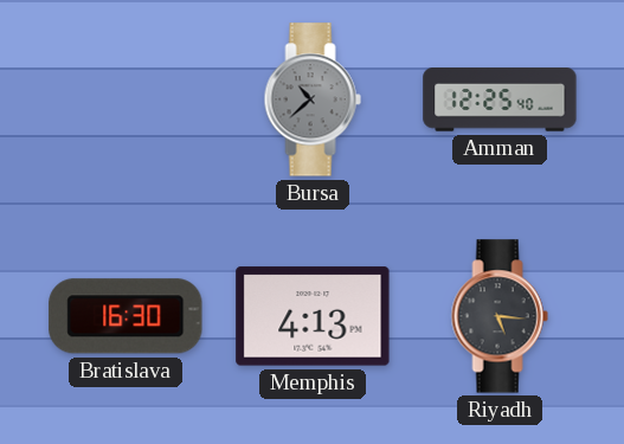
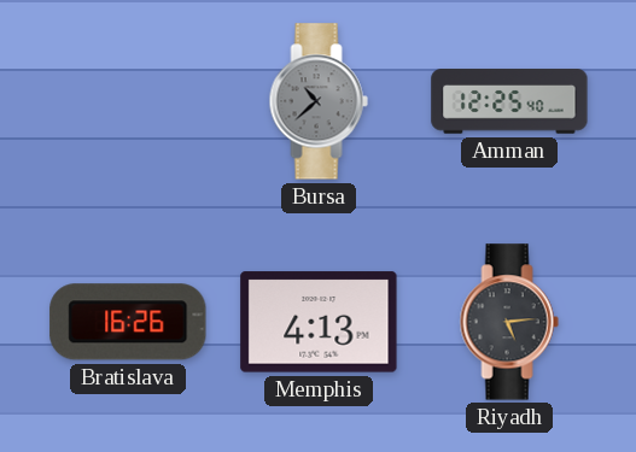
Bratislava: 16:30 -> 16:26
Riyadh: 5:16 -> 5:14
